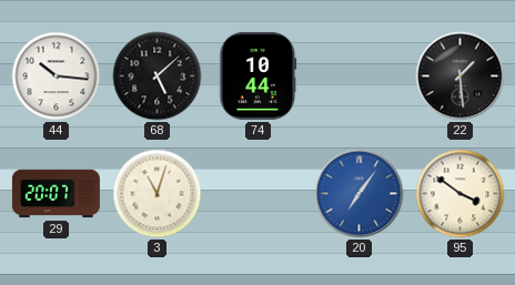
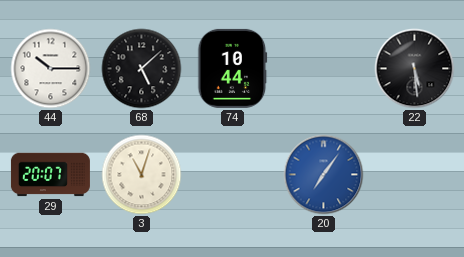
44: 10:16 -> 10:15
22: 1:29 -> 5:29
95: 3:51 -> none
